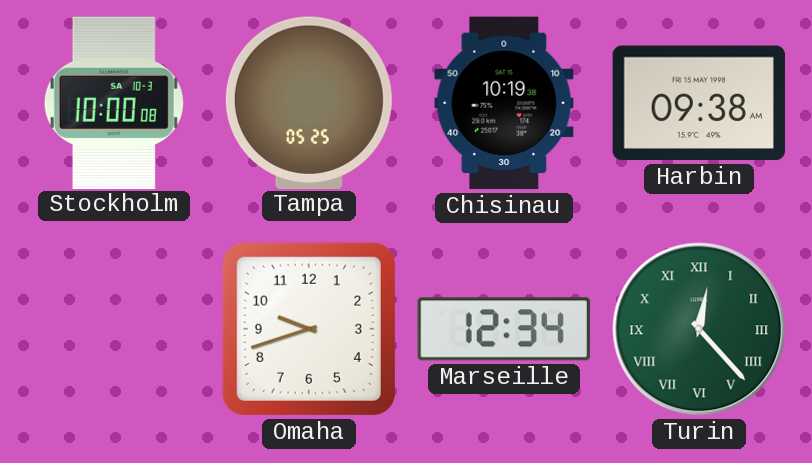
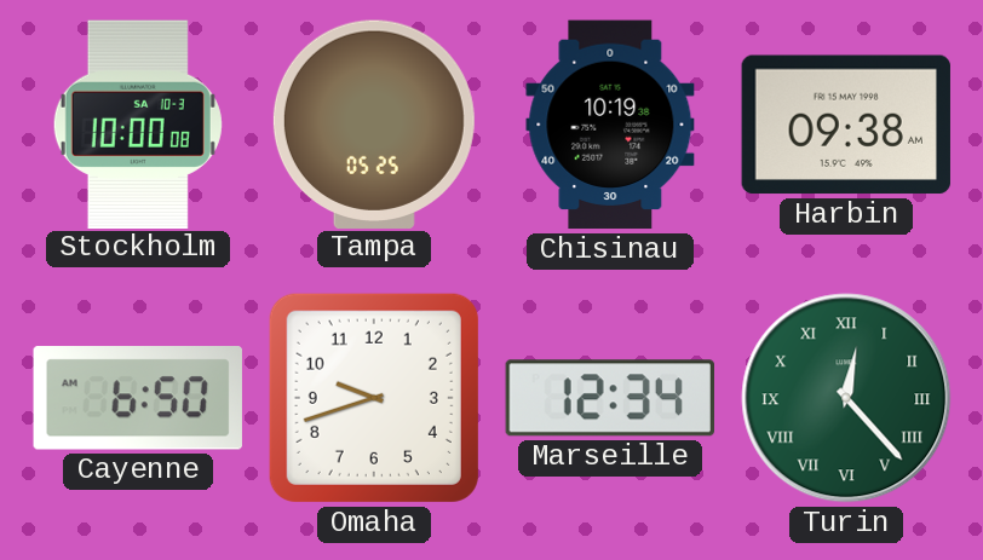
Cayenne: none -> 6:50
